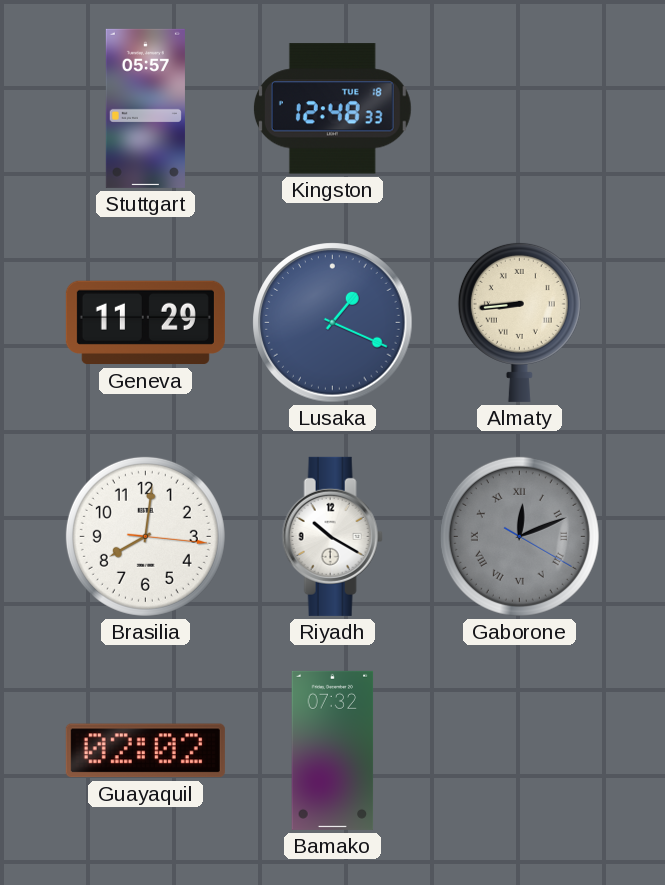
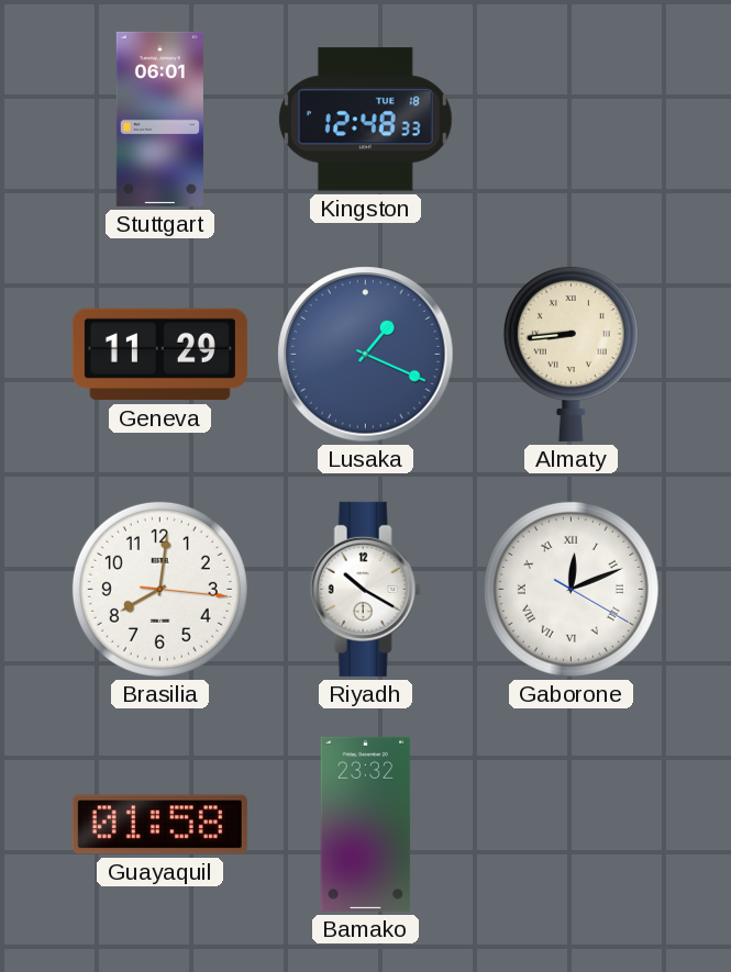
Stuttgart: 05:57 -> 06:01
Gaborone dial: grey -> white
Guayaquil: 02:02 -> 01:58
Bamako: 07:32 -> 23:32
